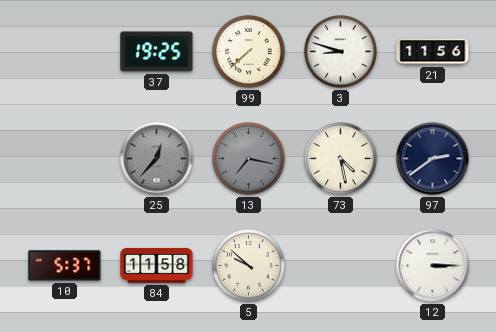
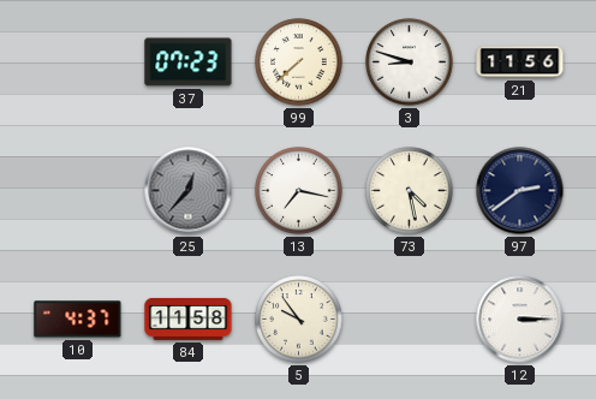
37: 19:25 -> 07:23
13 dial: grey -> white
10: 5:37 -> 4:37
5: 9:52 -> 9:54
